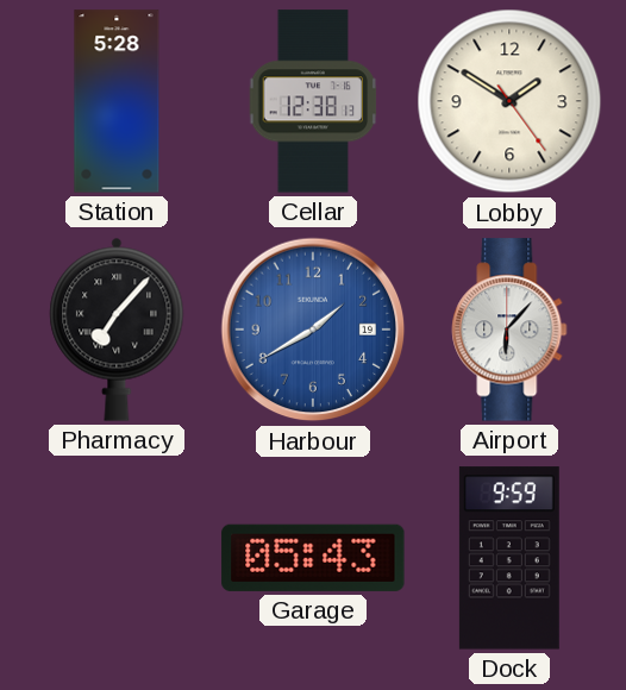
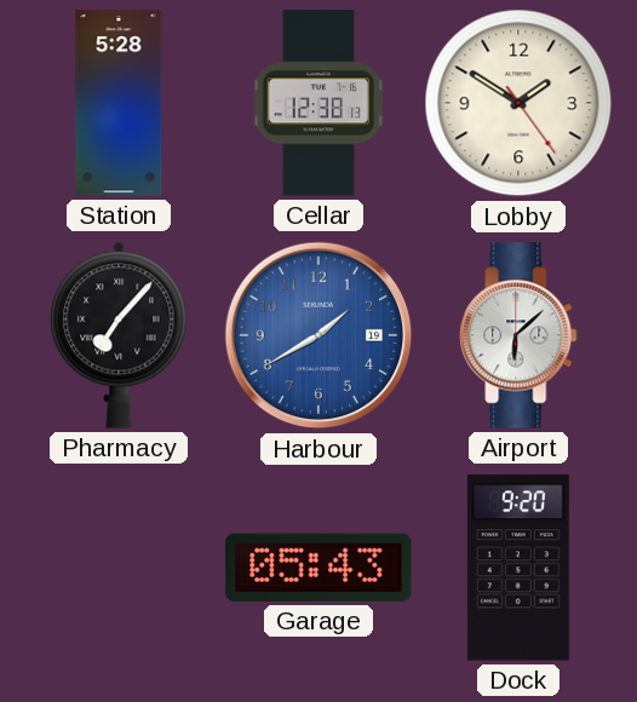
Airport: 6:07 -> 6:08
Dock: 9:59 -> 9:20
